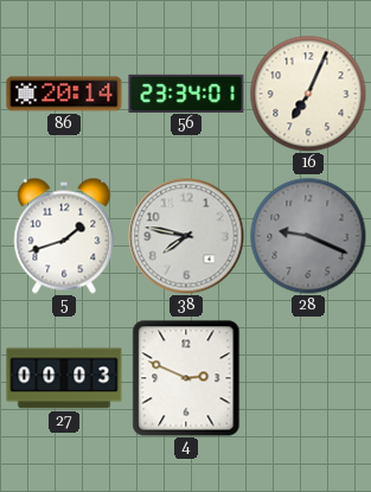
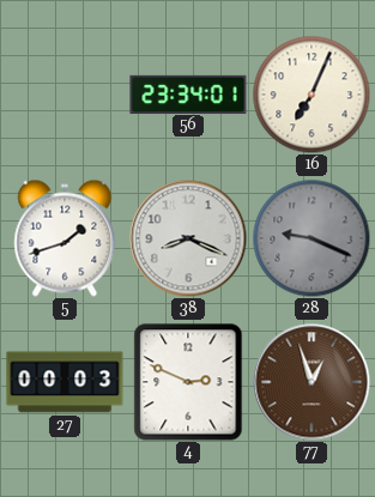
86: 20:14 -> none
38: 7:47 -> 8:19
77: none -> 12:57
